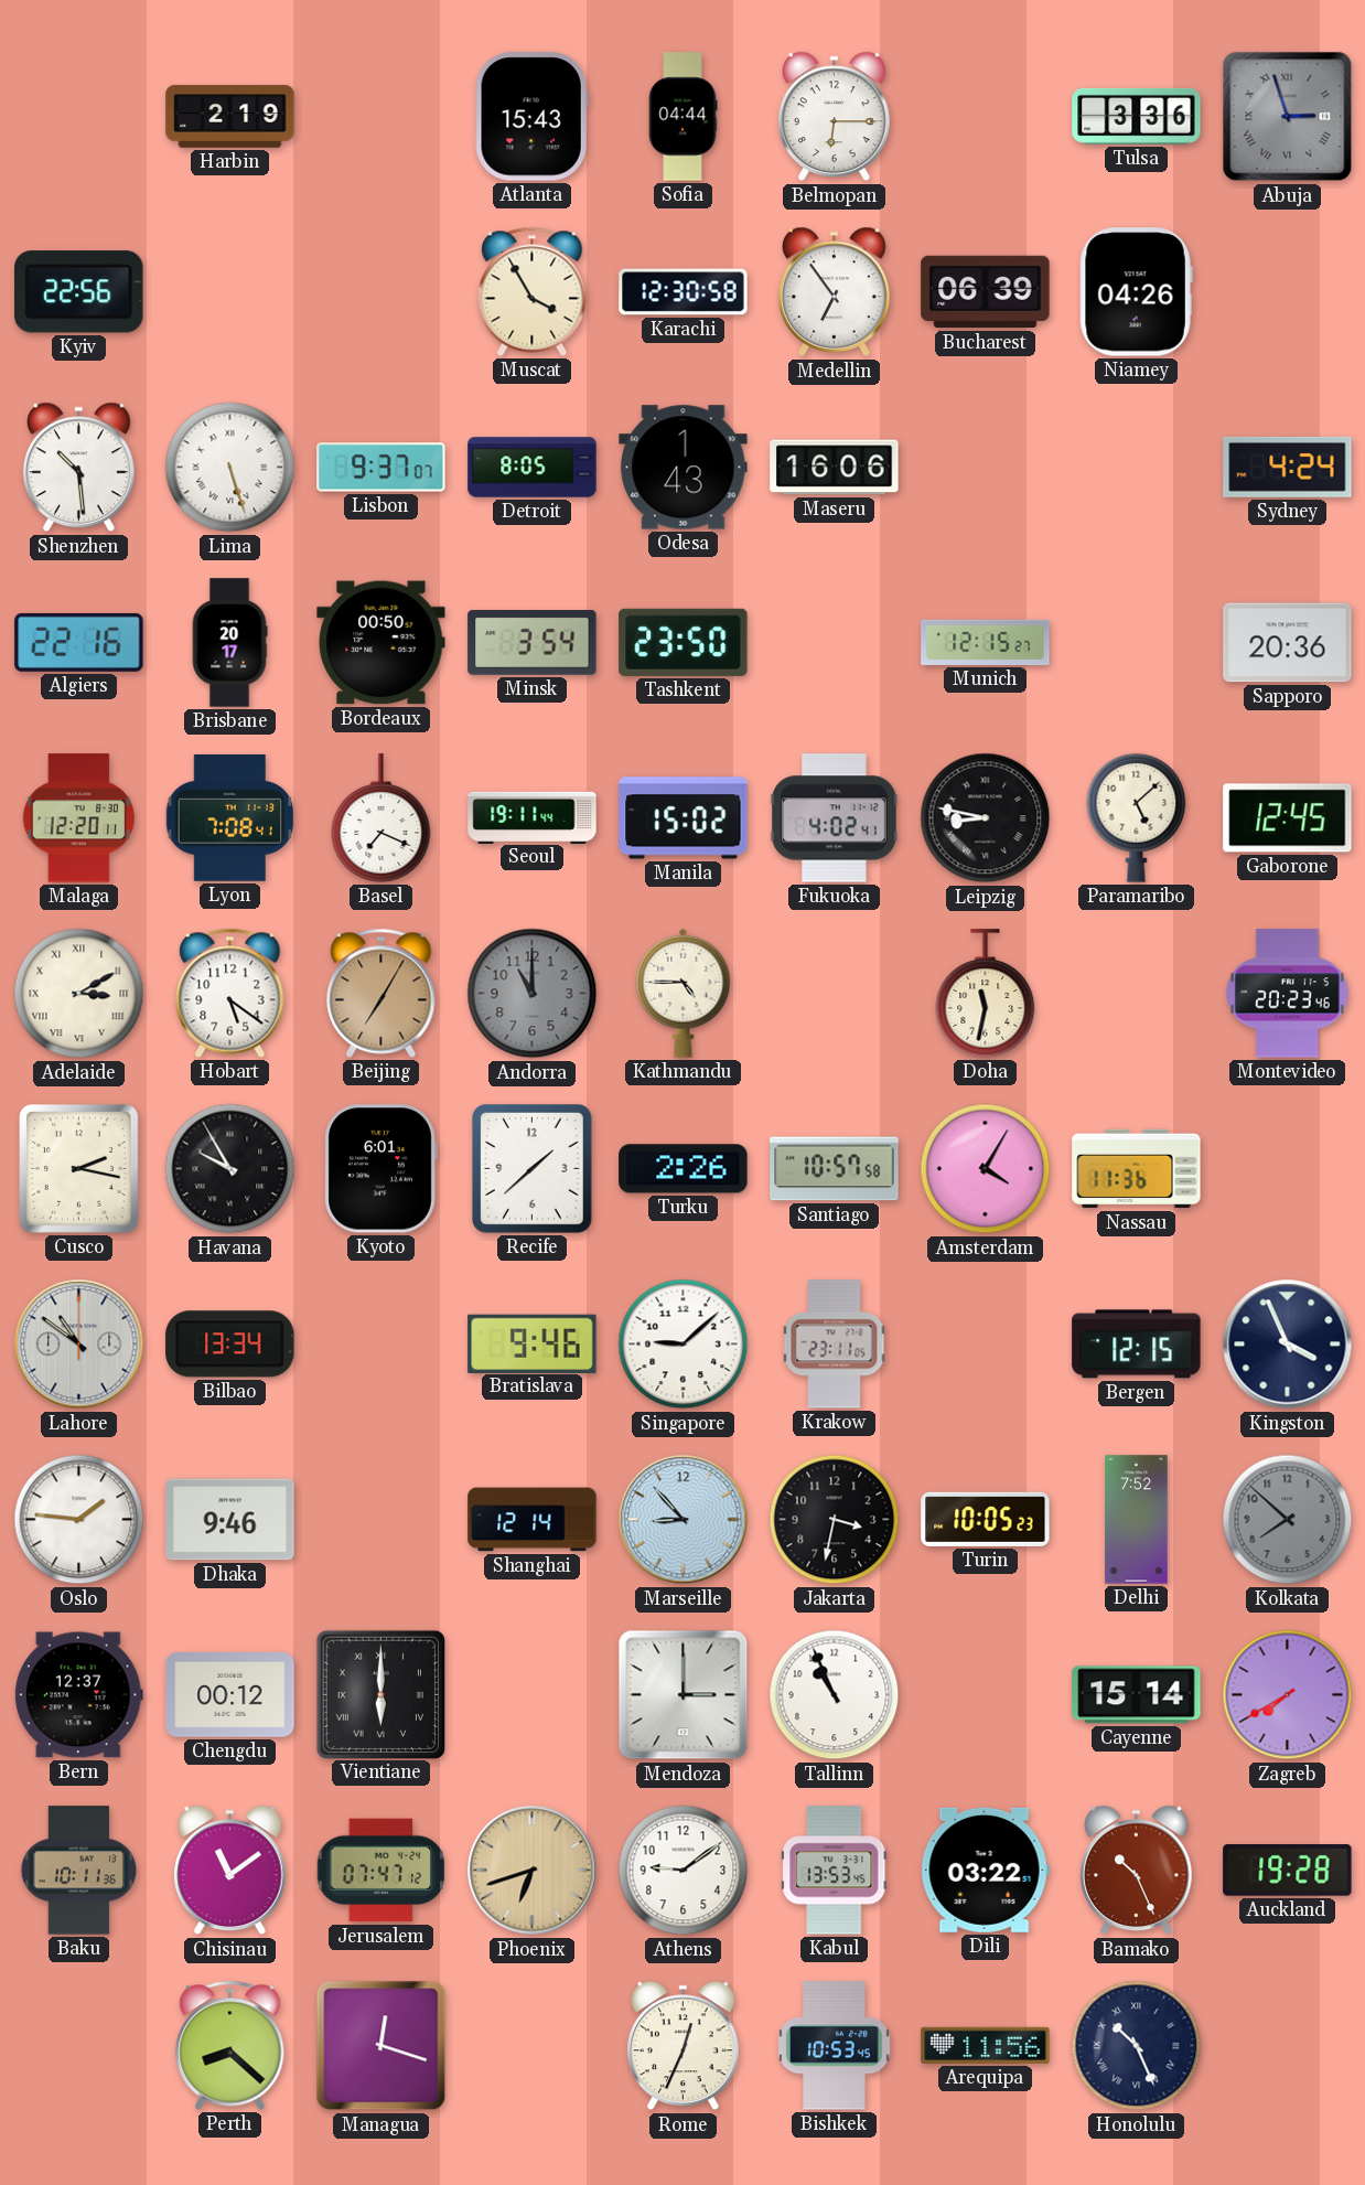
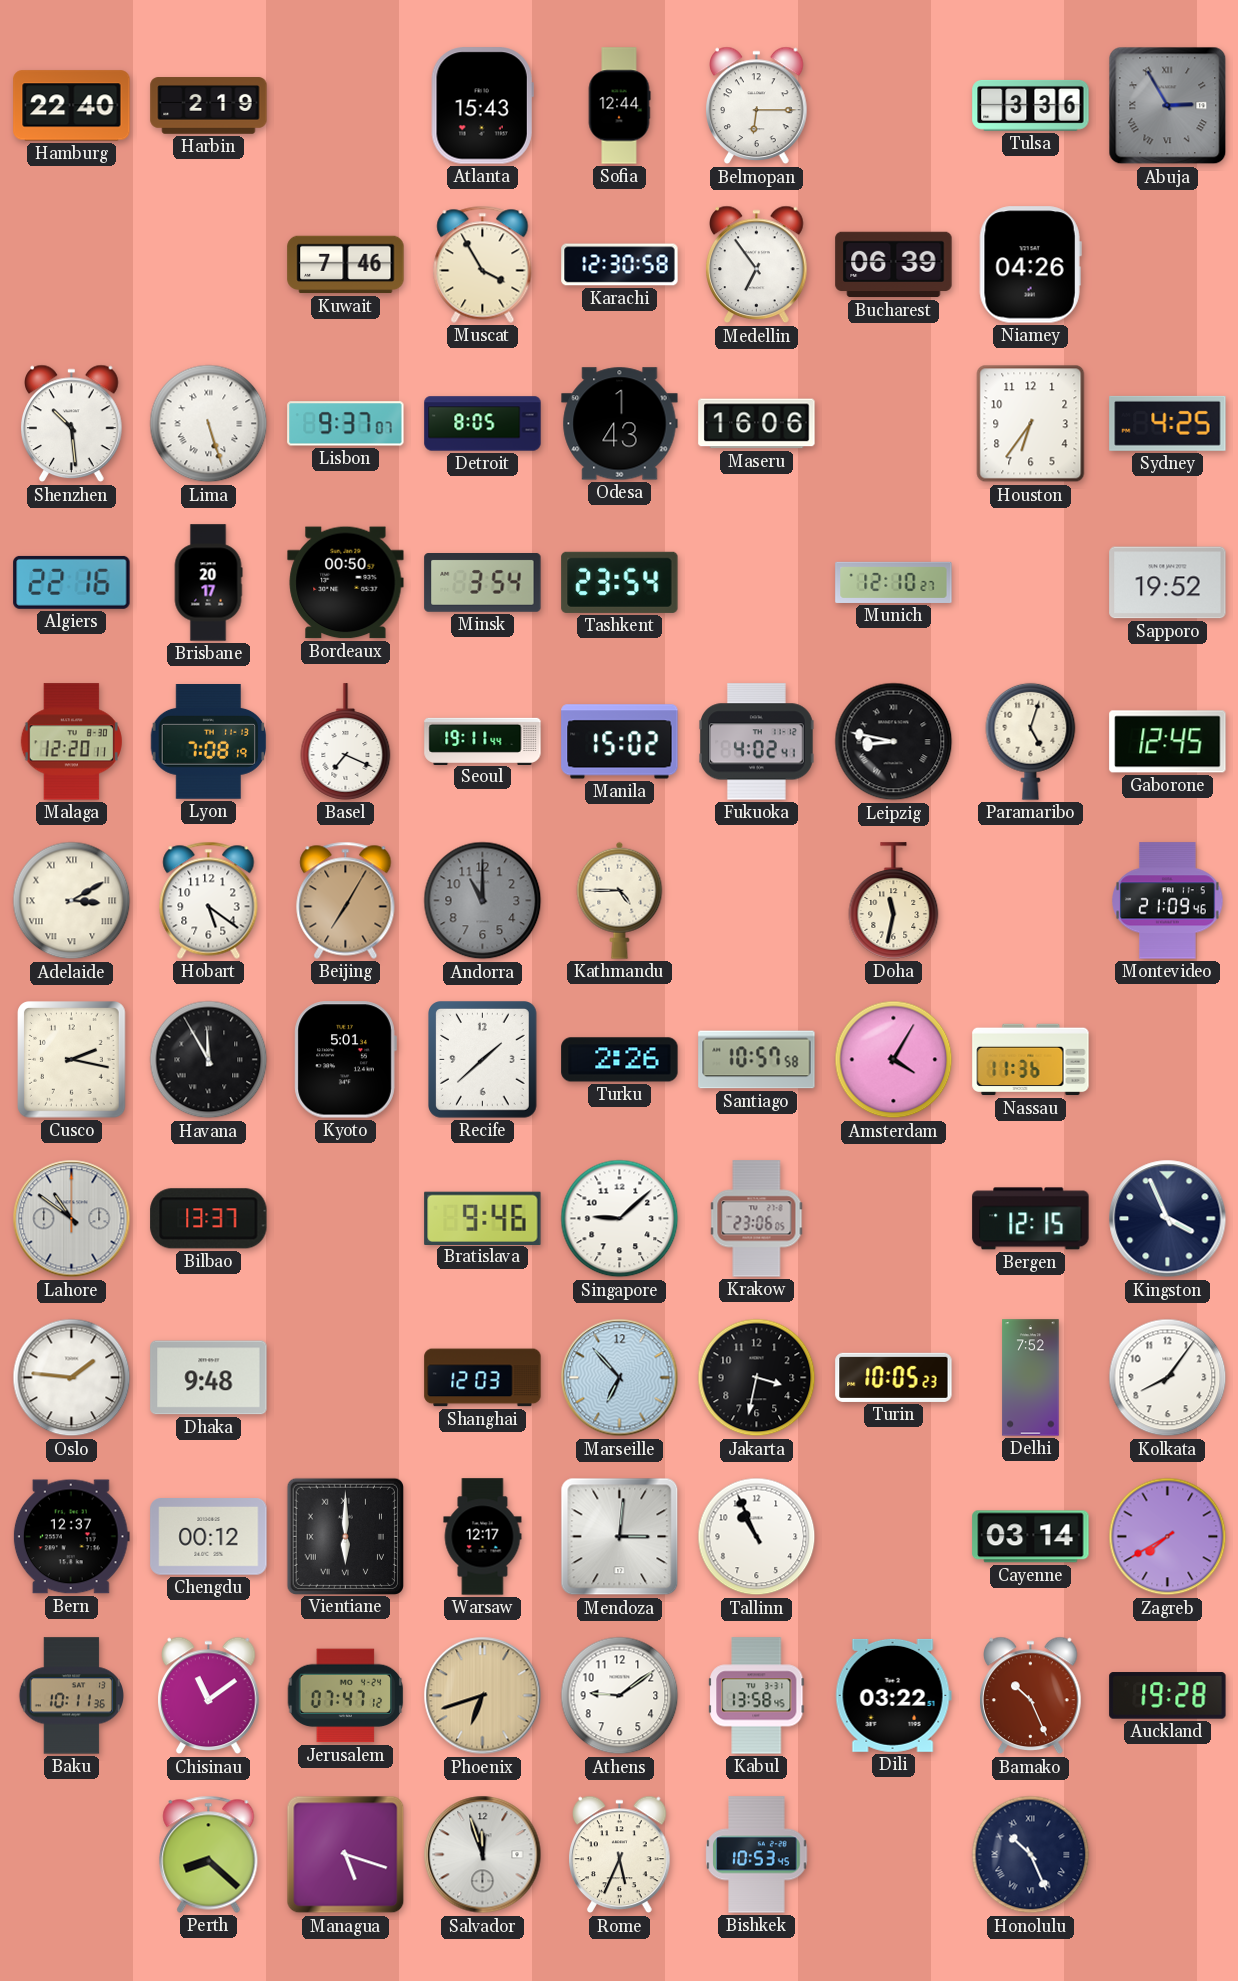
Hamburg: none -> 22:40
Sofia: 04:44 -> 12:44
Abuja: 2:57 -> 2:55
Kyiv: 22:56 -> none
Kuwait: none -> 7:46
Houston: none -> 6:36
Sydney: 4:24 -> 4:25
Tashkent: 23:50 -> 23:54
Munich: 12:15 -> 12:10
Sapporo: 20:36 -> 19:52
Lyon: 7:08:41 -> 7:08:19
Paramaribo: 5:08 -> 5:03
Montevideo: 20:23 -> 21:09
Havana: 9:55 -> 11:55
Kyoto: 6:01 -> 5:01
Bilbao: 13:34 -> 13:37
Krakow: 23:11 -> 23:06
Dhaka: 9:46 -> 9:48
Shanghai: 12:14 -> 12:03
Marseille: 8:53 -> 6:53
Kolkata: 7:52 -> 8:06
Kolkata dial: grey -> white
Warsaw: none -> 12:17
Mendoza: 3:00 -> 3:01
Cayenne: 15:14 -> 03:14
Kabul: 13:53 -> 13:58
Managua: 12:18 -> 5:18
Salvador: none -> 11:57
Rome: 12:34 -> 5:34
Arequipa: 11:56 -> none
